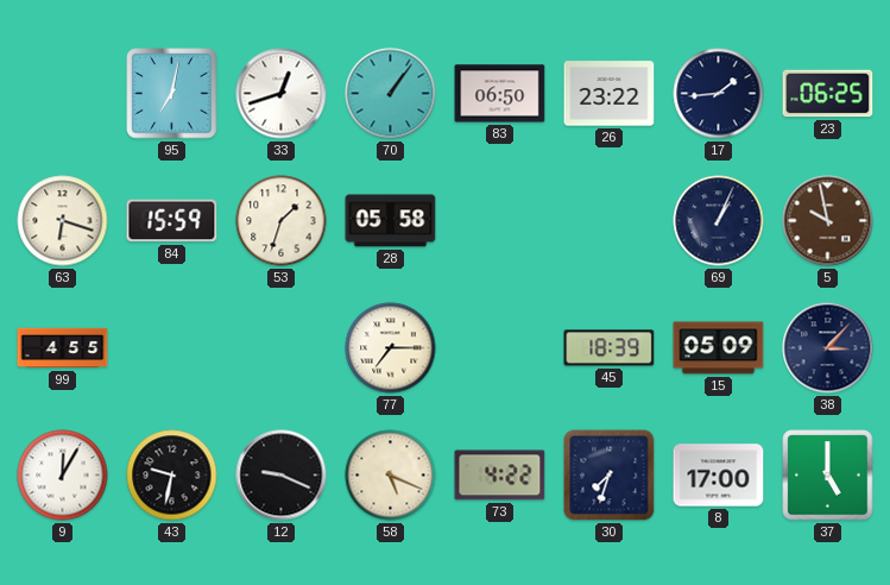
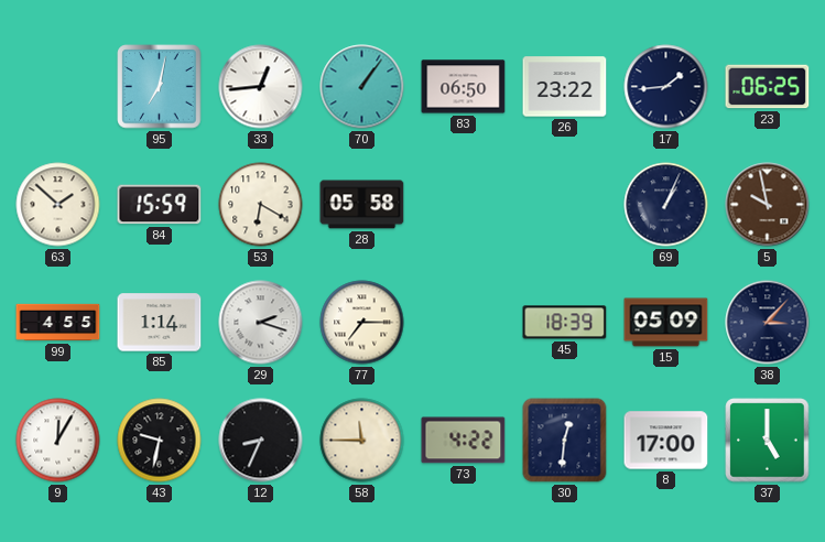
33: 12:42 -> 12:44
63: 6:18 -> 1:52
53: 1:33 -> 6:20
85: none -> 1:14
29: none -> 2:18
12: 9:19 -> 8:34
58: 5:19 -> 11:45
30: 7:33 -> 12:31
